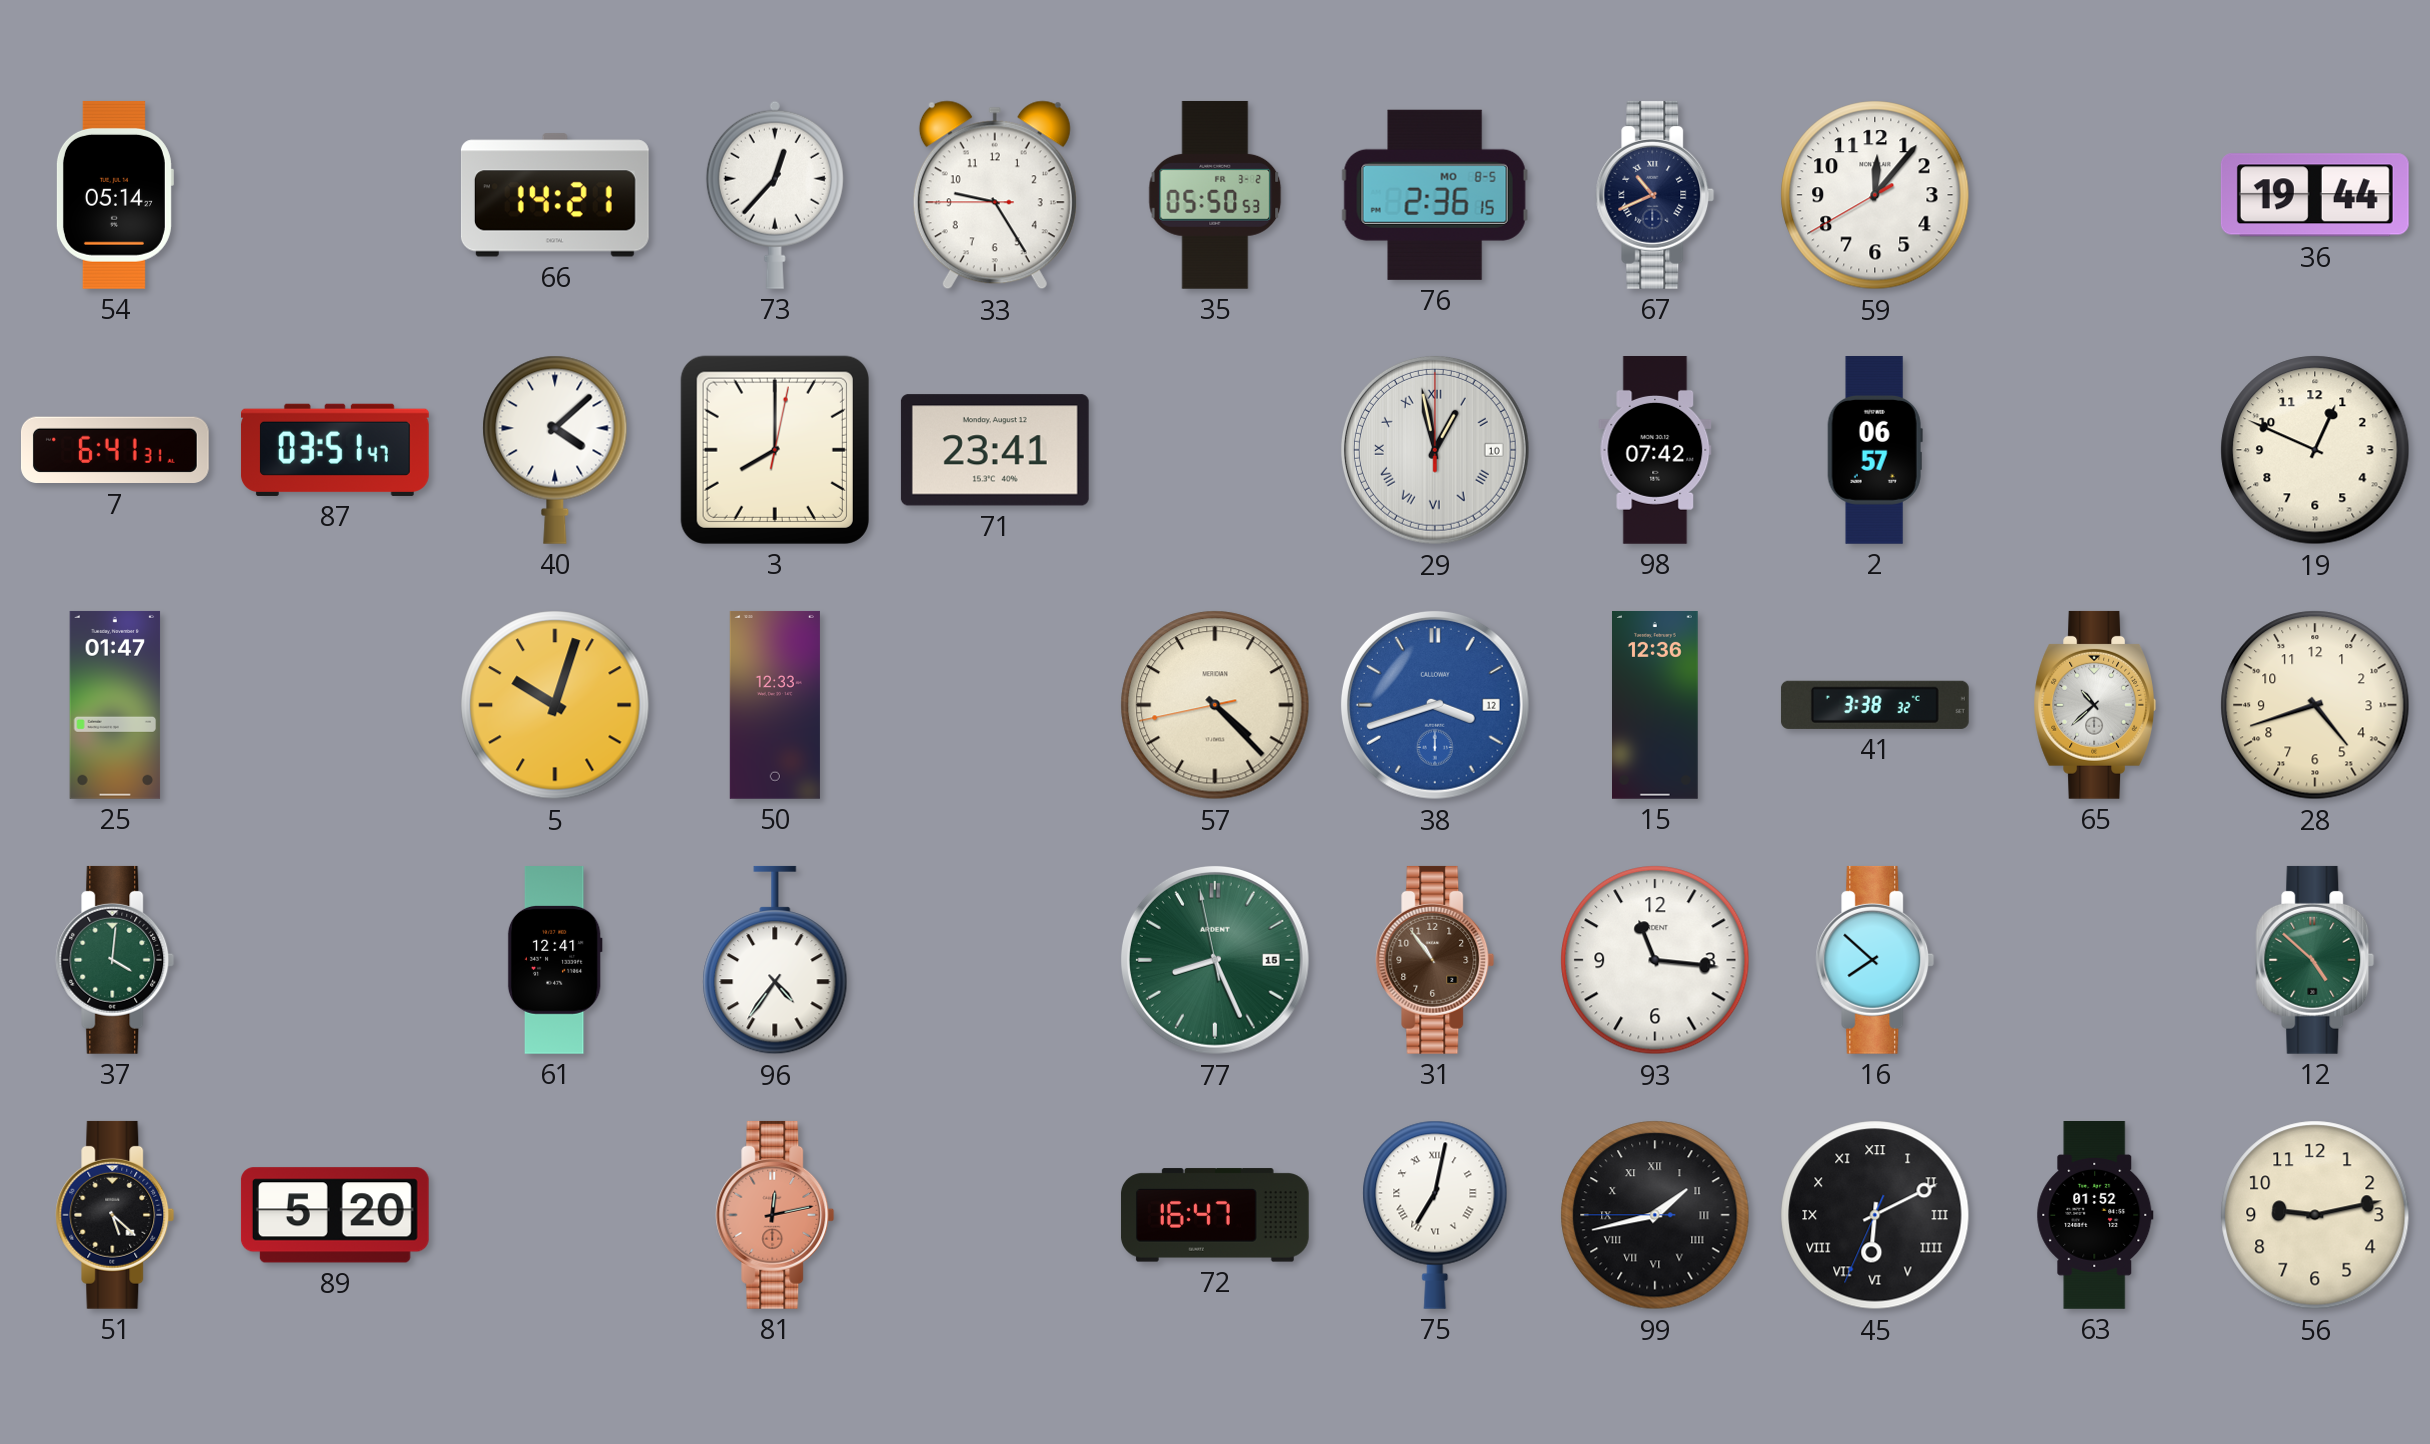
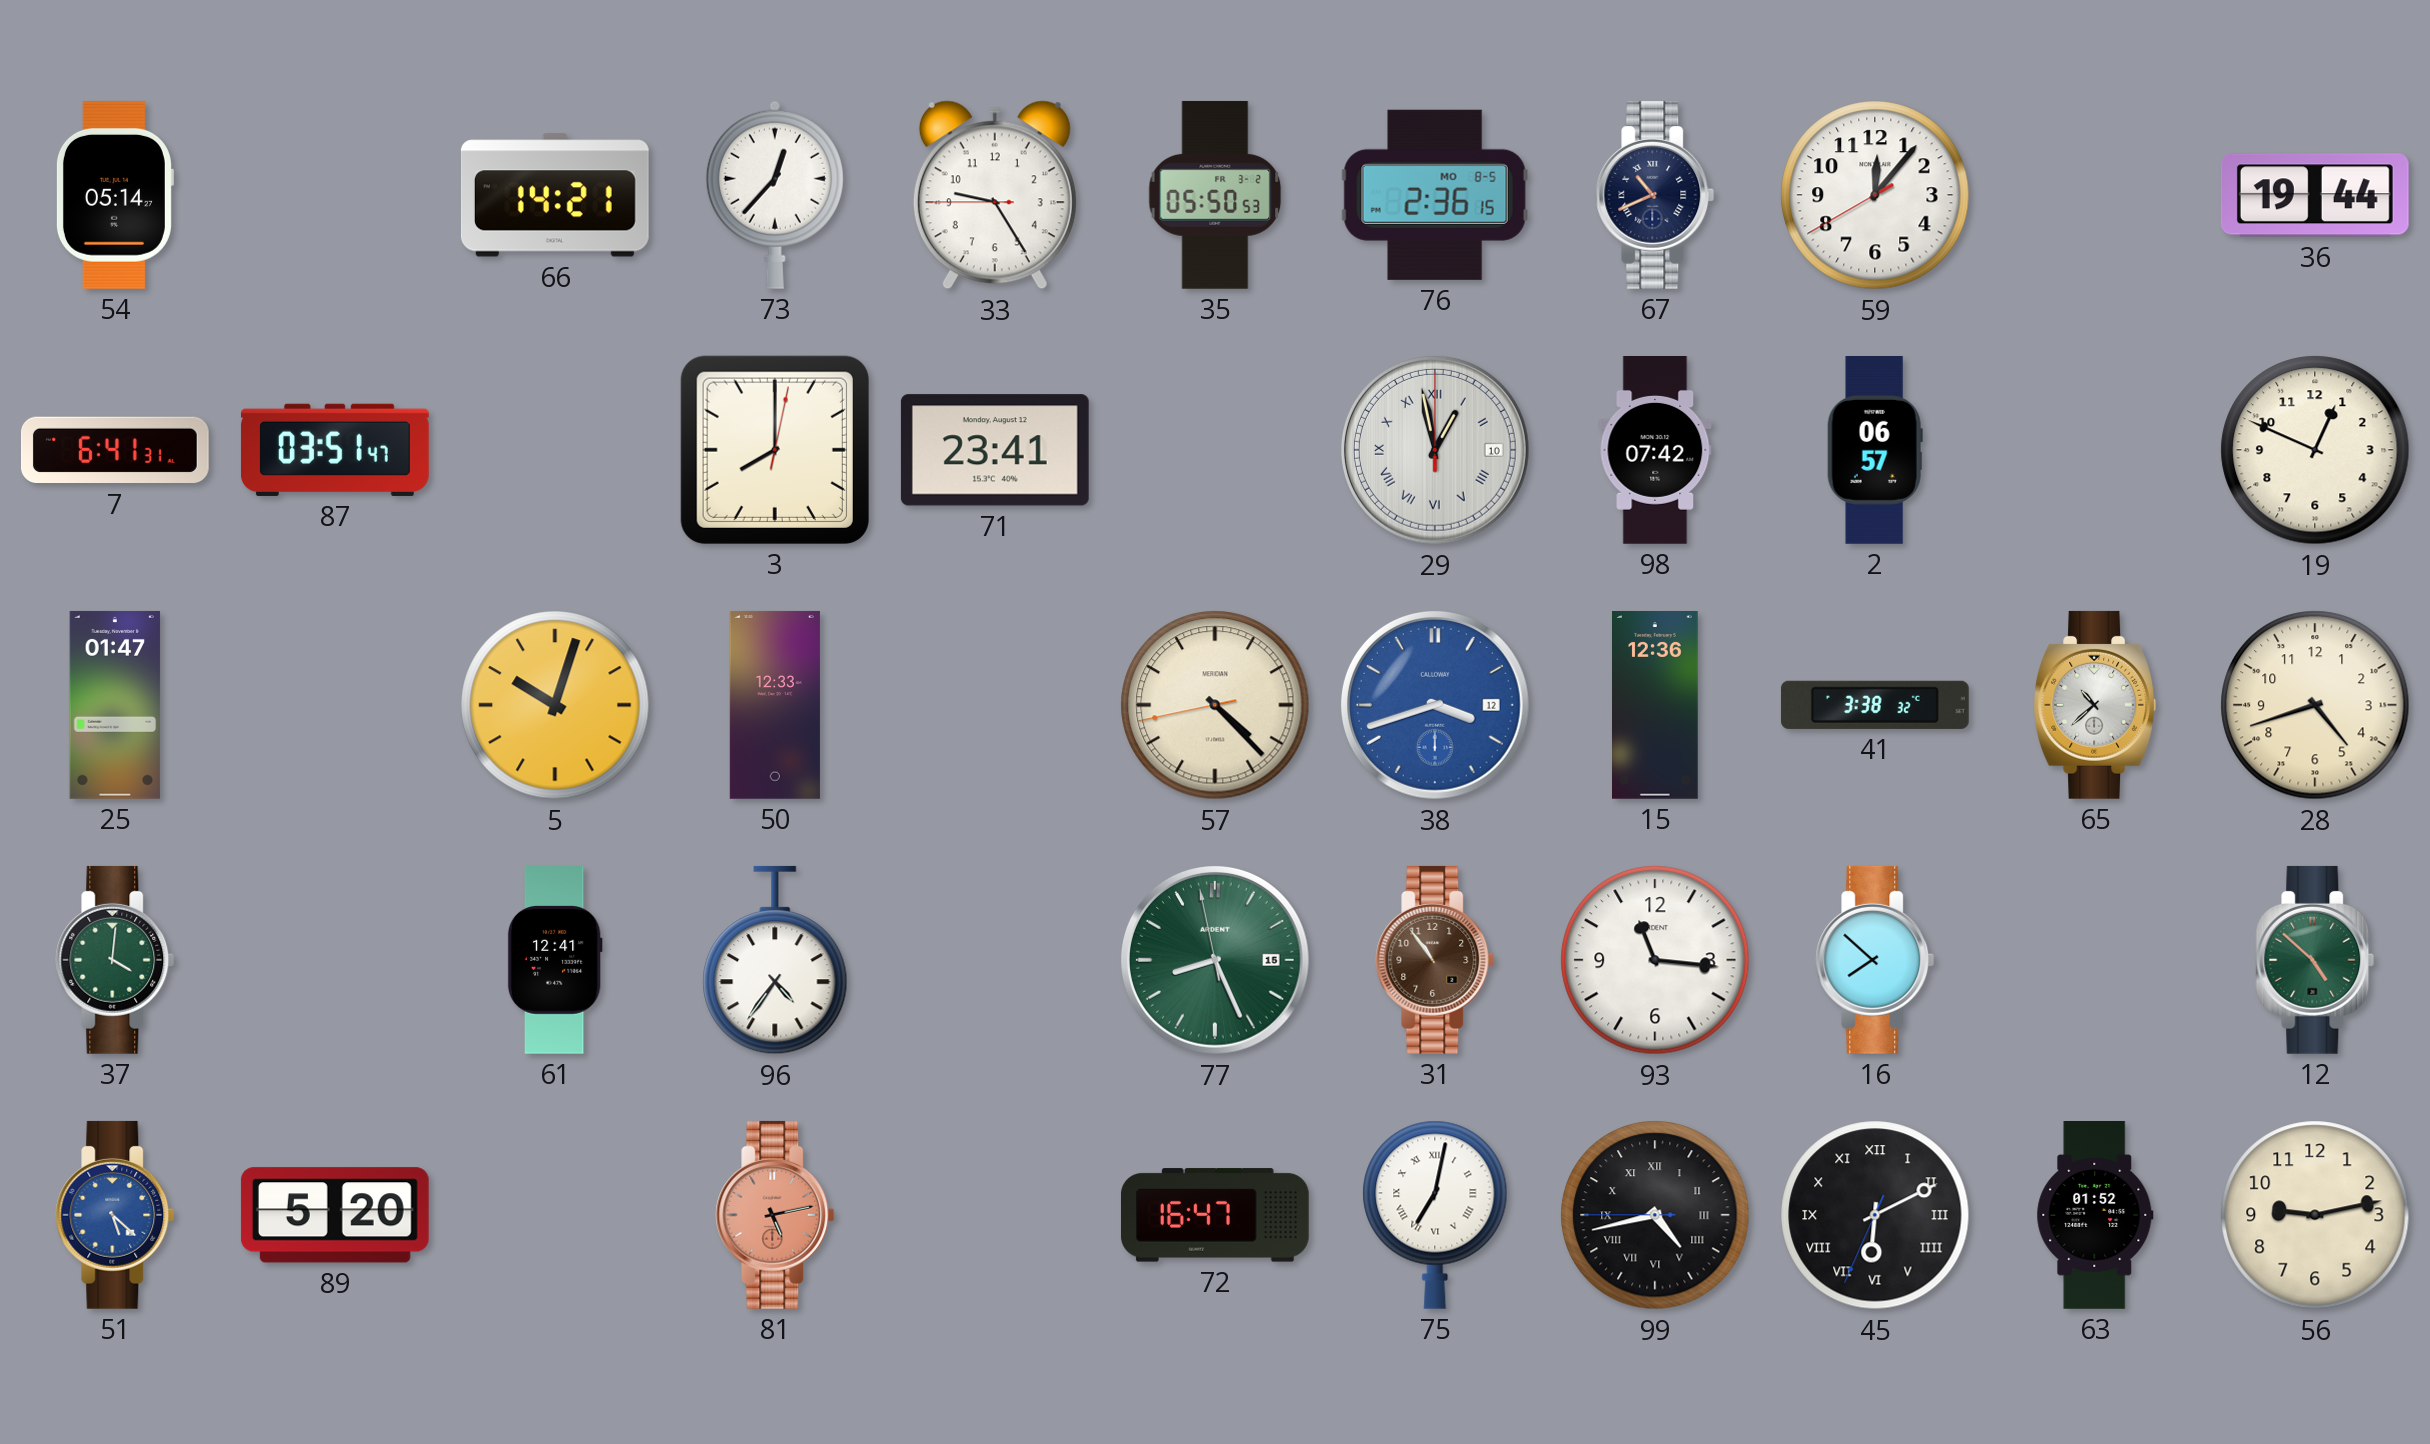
40: 4:08 -> none
51 dial: black -> blue
81: 12:13 -> 5:13
99: 1:42 -> 4:42
